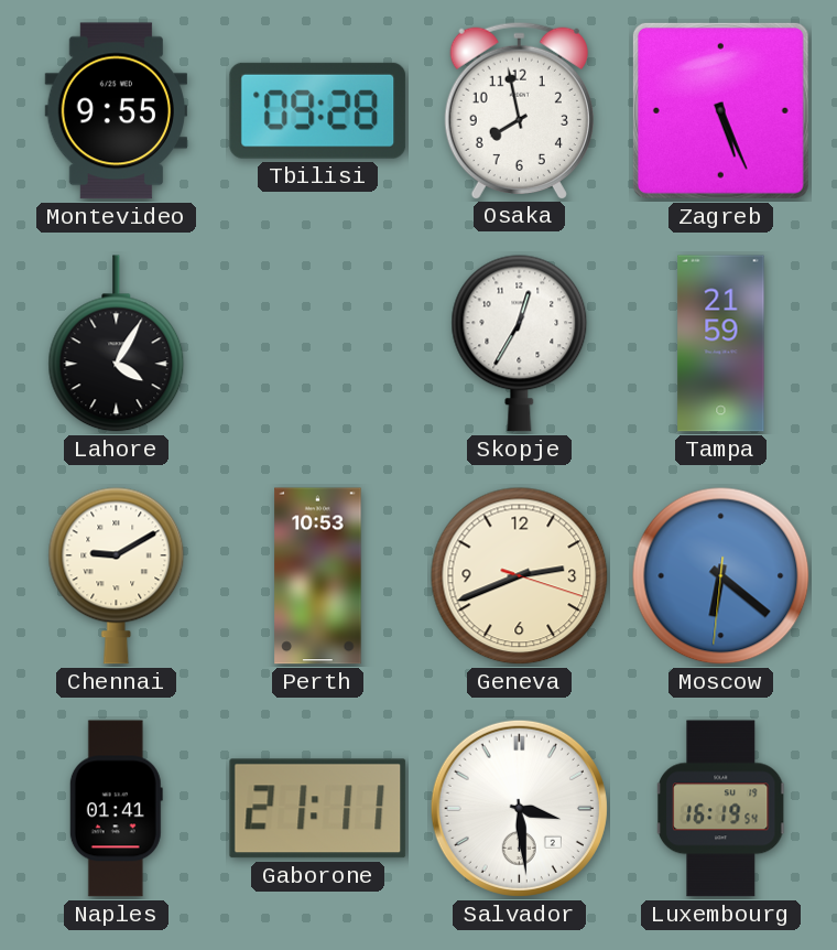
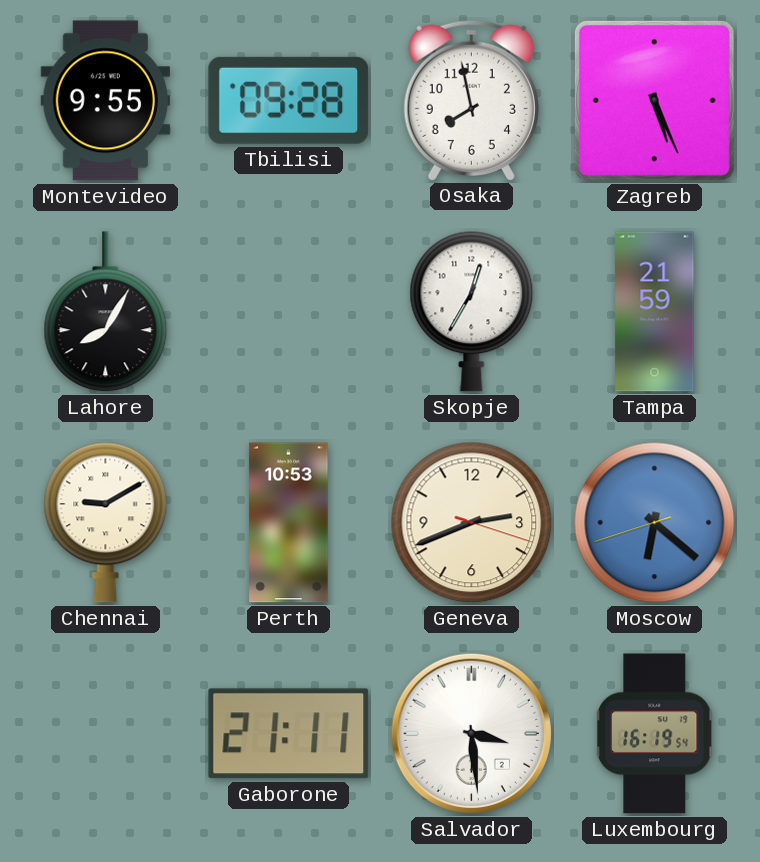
Lahore: 4:05 -> 8:05
Moscow: 6:21:31 -> 6:21:42
Naples: 01:41 -> none
